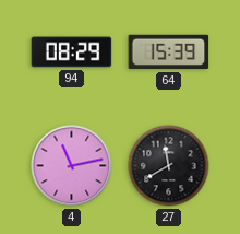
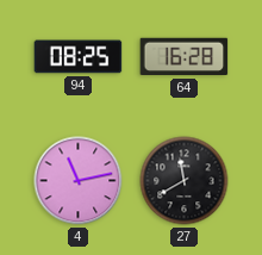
94: 08:29 -> 08:25
64: 15:39 -> 16:28
